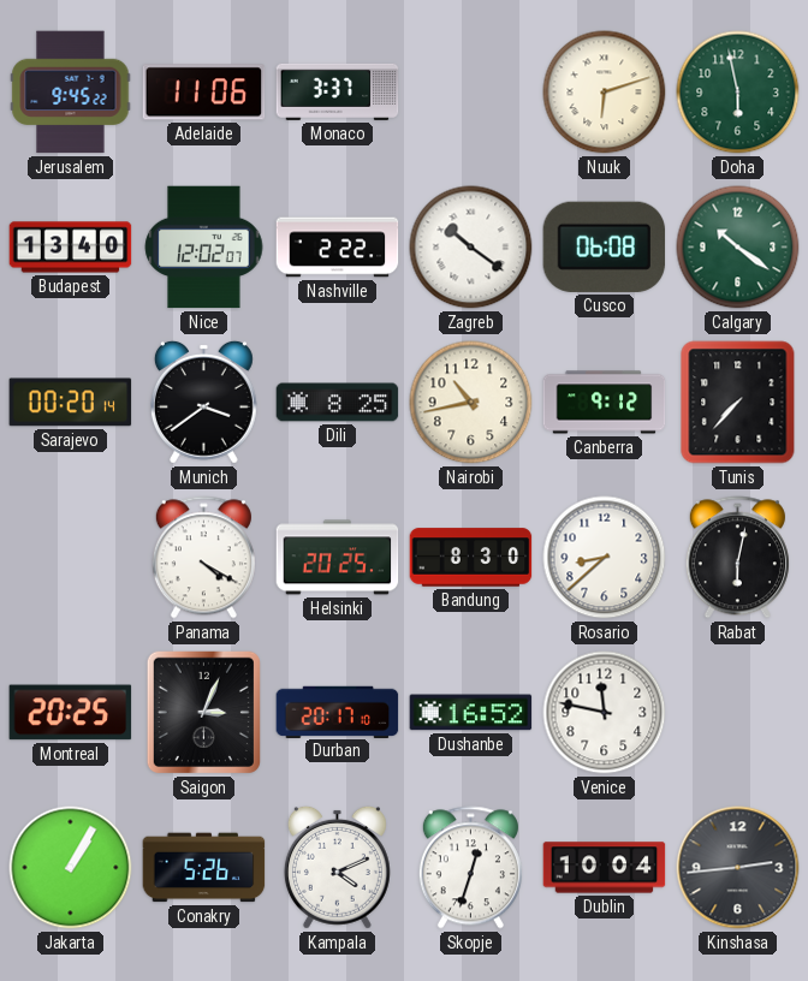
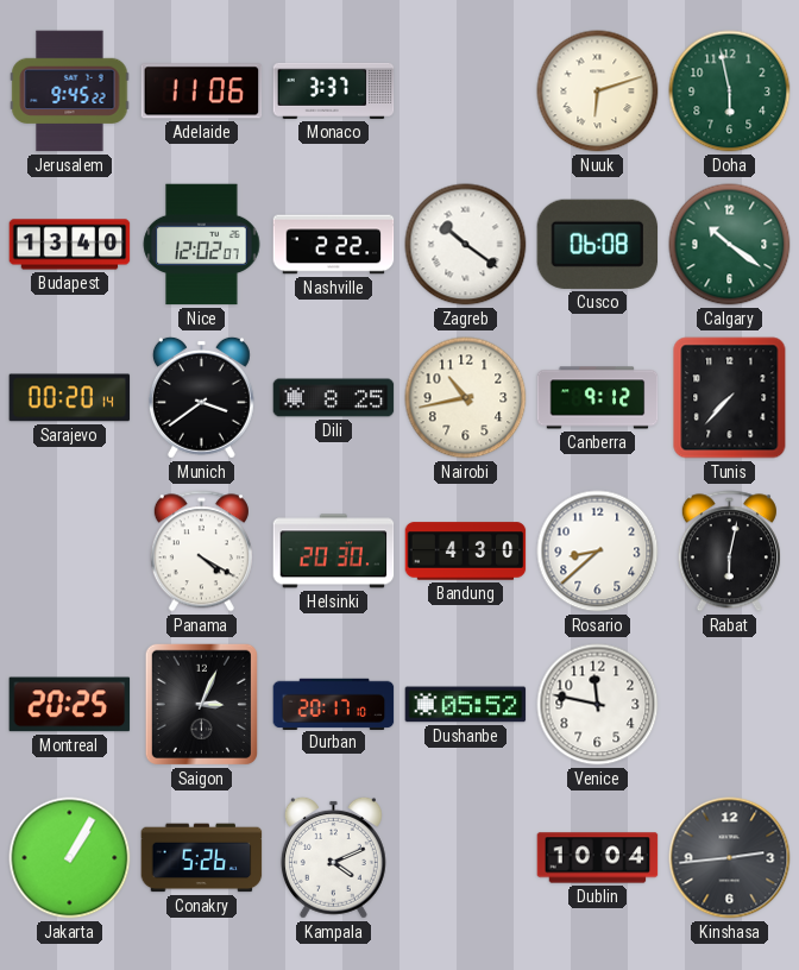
Helsinki: 20:25 -> 20:30
Bandung: 8:30 -> 4:30
Dushanbe: 16:52 -> 05:52
Skopje: 12:33 -> none
